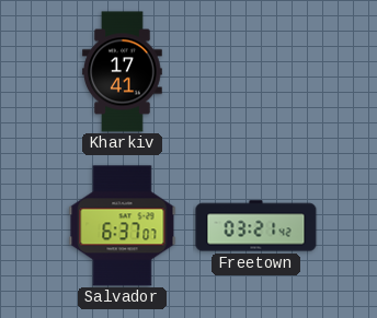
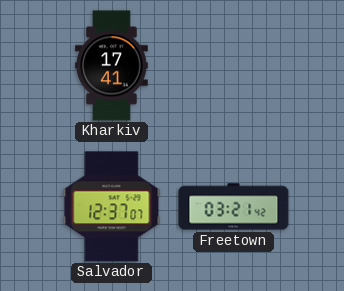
Salvador: 6:37 -> 12:37
